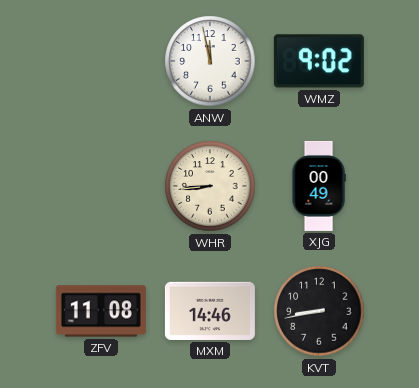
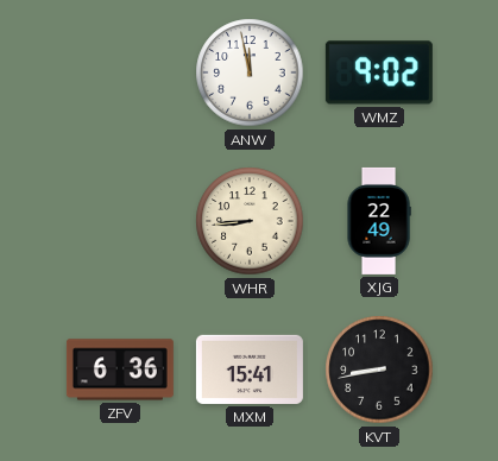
XJG: 00:49 -> 22:49
ZFV: 11:08 -> 6:36
MXM: 14:46 -> 15:41
